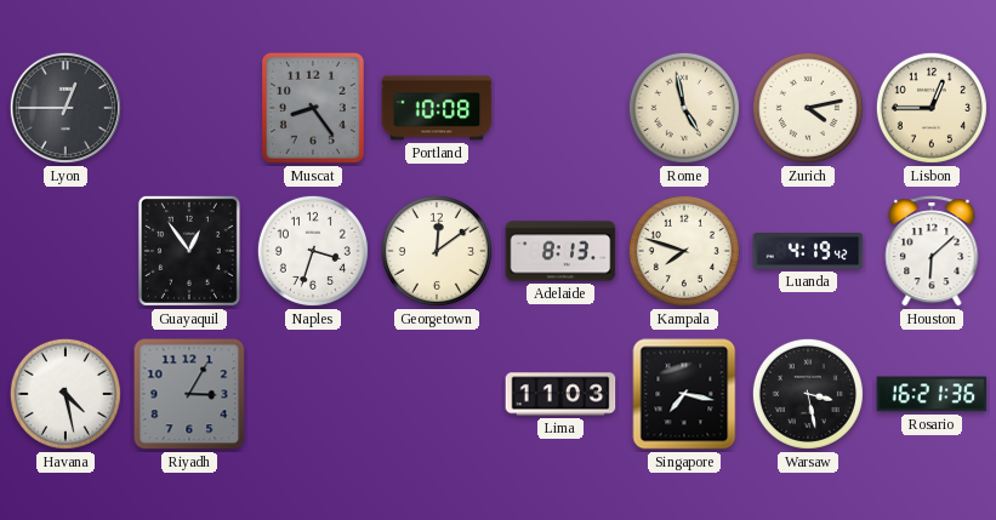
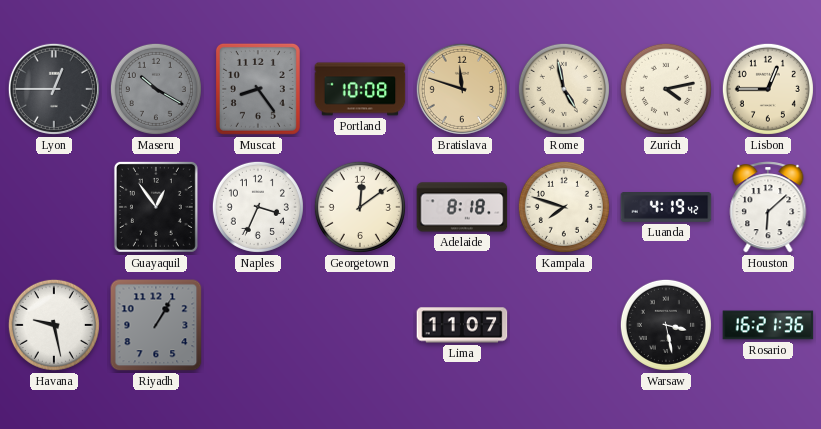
Maseru: none -> 10:20
Bratislava: none -> 11:48
Naples: 3:33 -> 3:34
Adelaide: 8:13 -> 8:18
Havana: 4:28 -> 9:28
Riyadh: 3:05 -> 1:05
Lima: 11:03 -> 11:07
Singapore: 7:17 -> none
